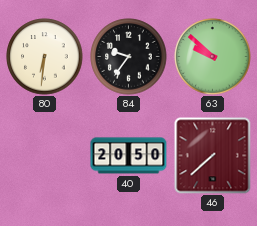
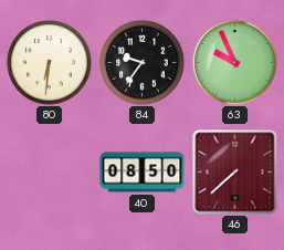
63: 9:52 -> 9:56
40: 20:50 -> 08:50
